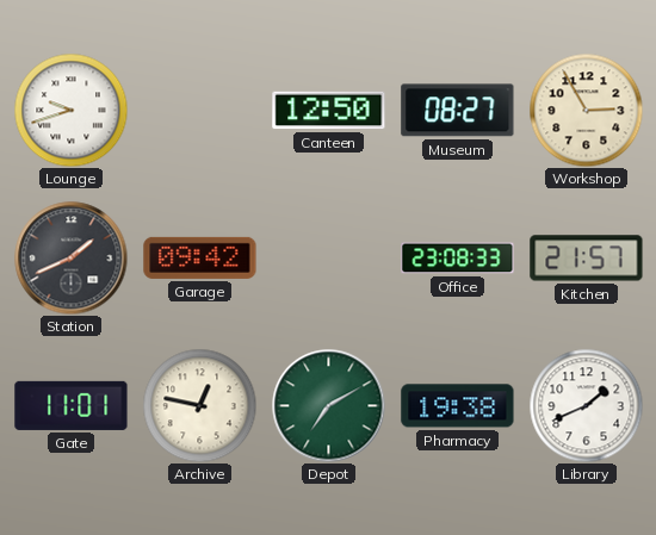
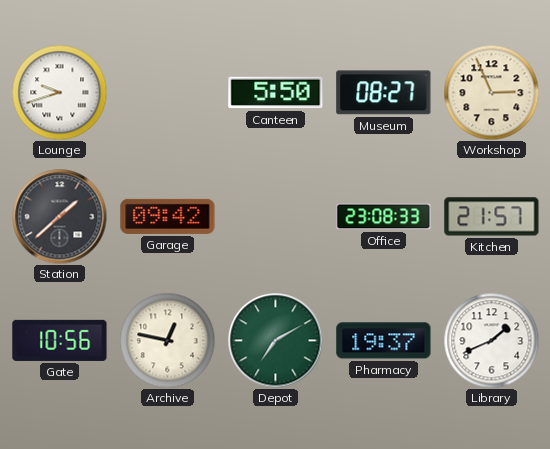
Canteen: 12:50 -> 5:50
Workshop: 2:55 -> 2:56
Station: 1:41 -> 1:38
Gate: 11:01 -> 10:56
Pharmacy: 19:38 -> 19:37
